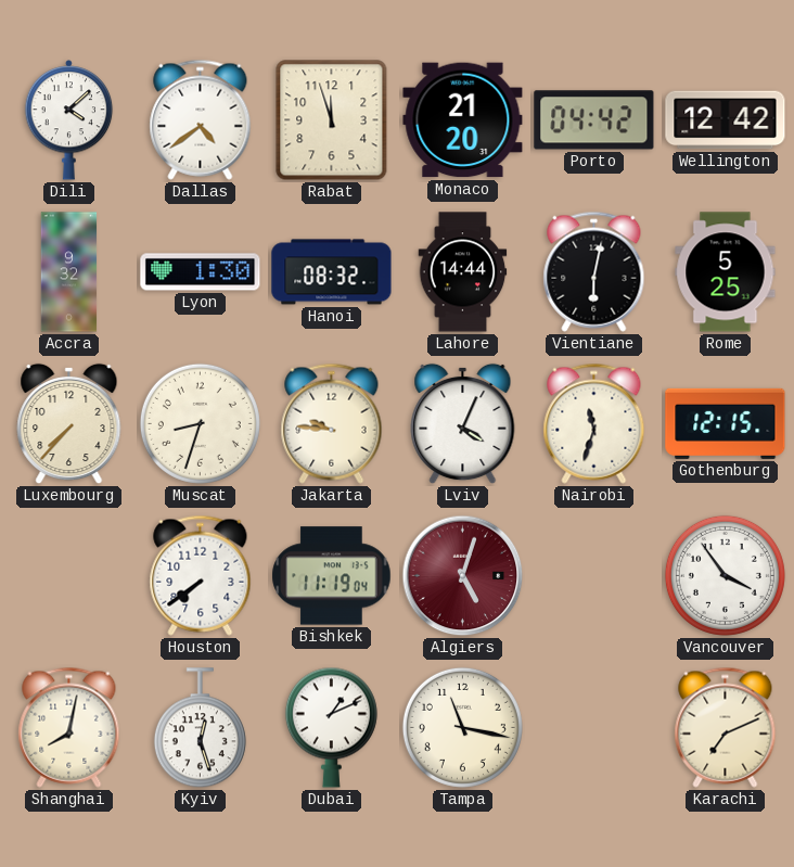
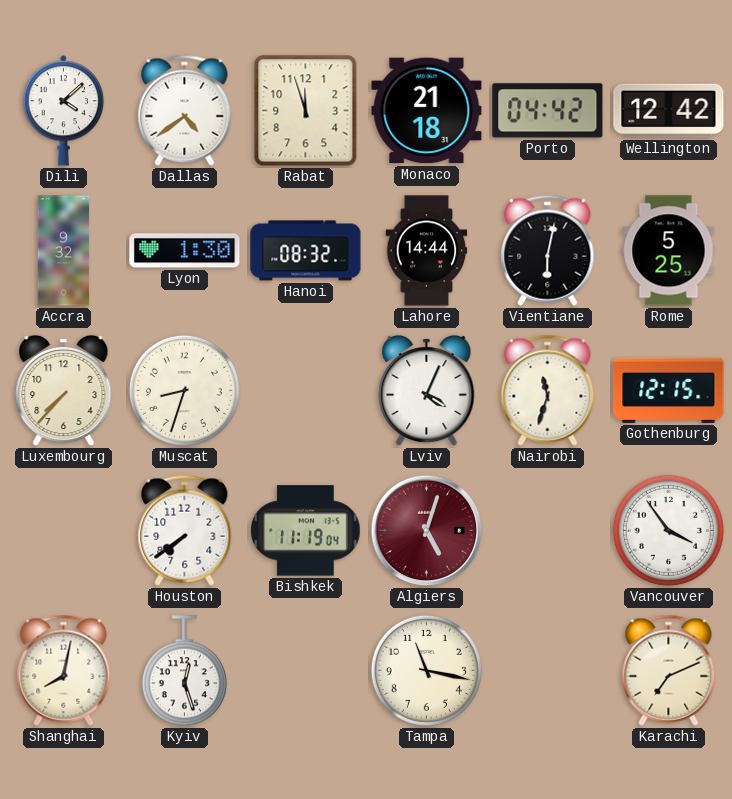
Monaco: 21:20 -> 21:18
Jakarta: 9:46 -> none
Dubai: 1:11 -> none
